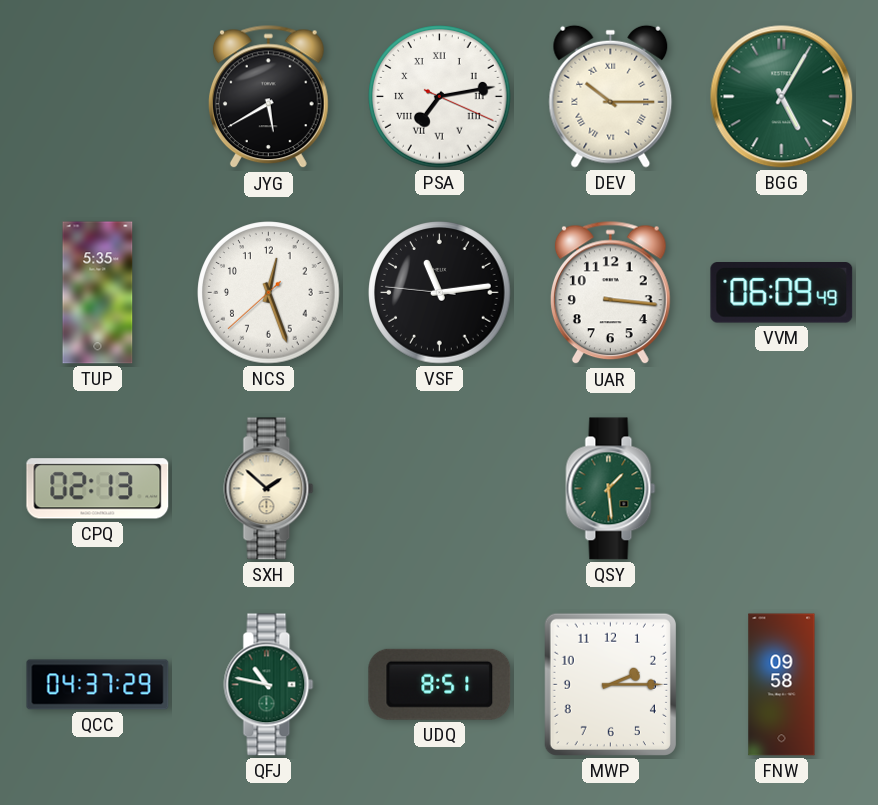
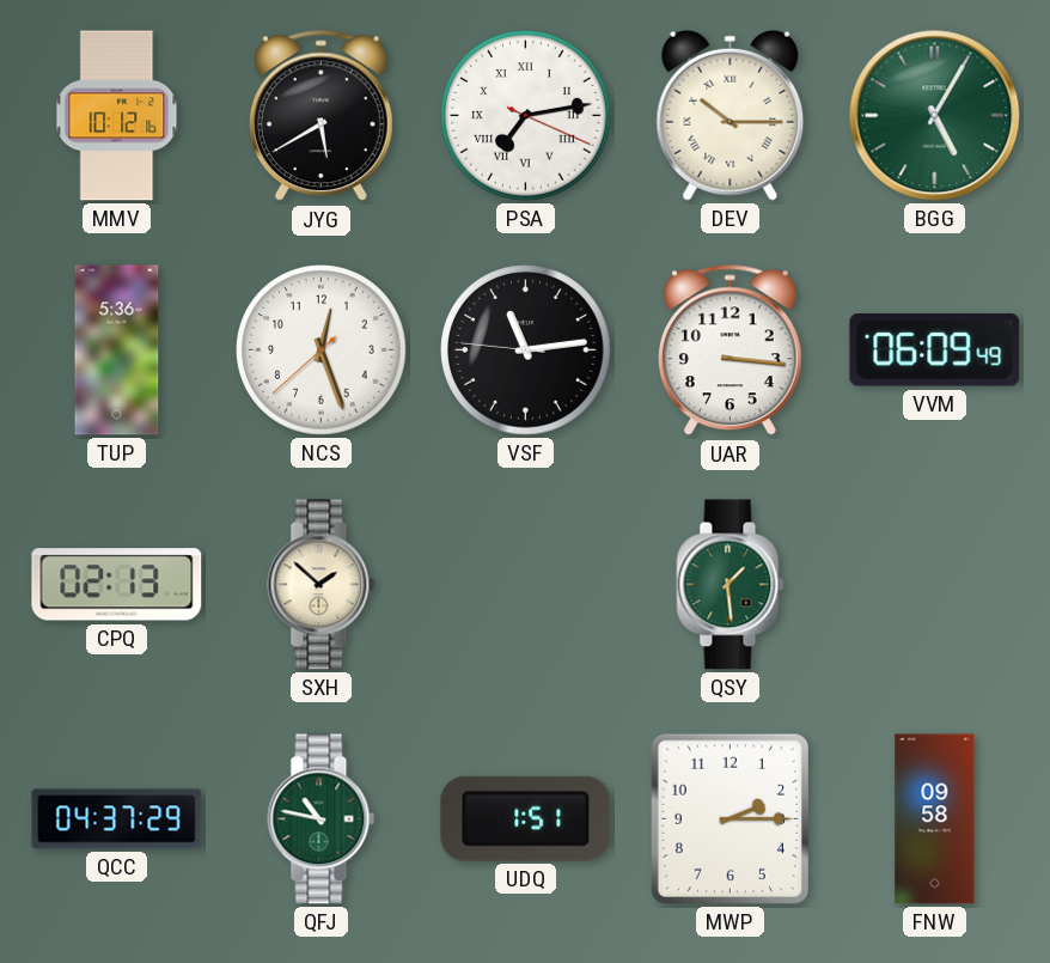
MMV: none -> 10:12
TUP: 5:35 -> 5:36
UDQ: 8:51 -> 1:51
